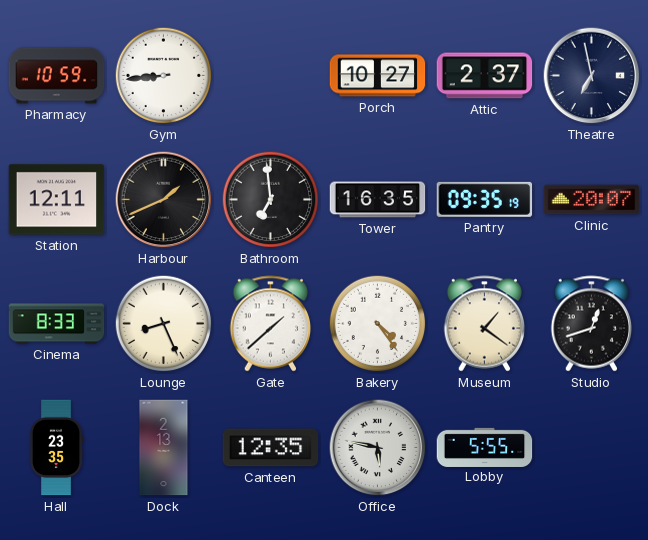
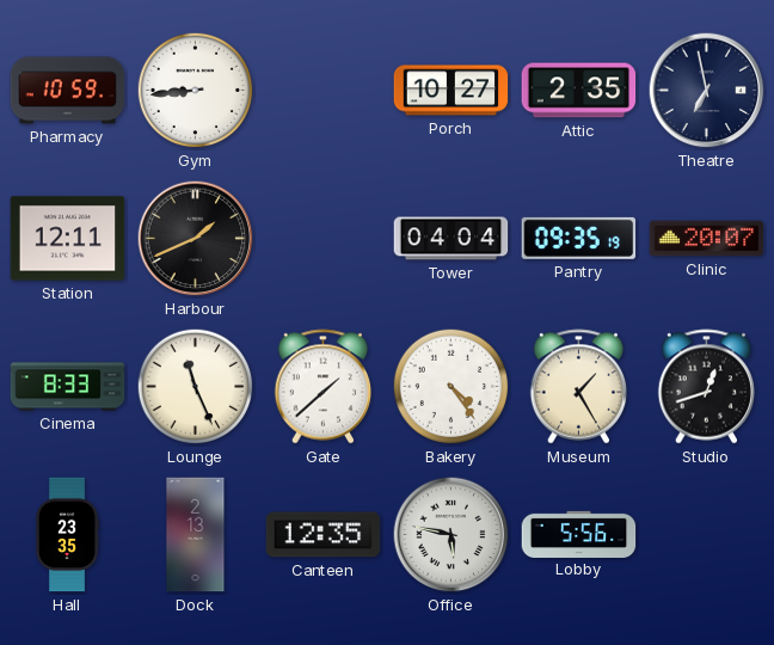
Attic: 2:37 -> 2:35
Bathroom: 6:59 -> none
Tower: 16:35 -> 04:04
Lounge: 8:26 -> 11:26
Museum: 1:21 -> 1:25
Lobby: 5:55 -> 5:56
